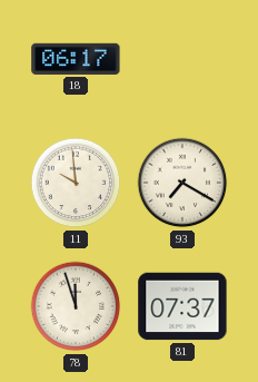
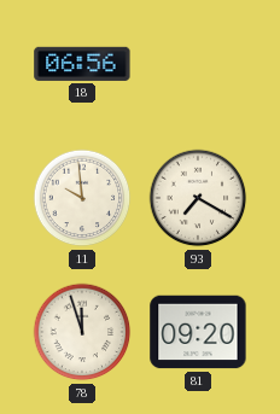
18: 06:17 -> 06:56
81: 07:37 -> 09:20
